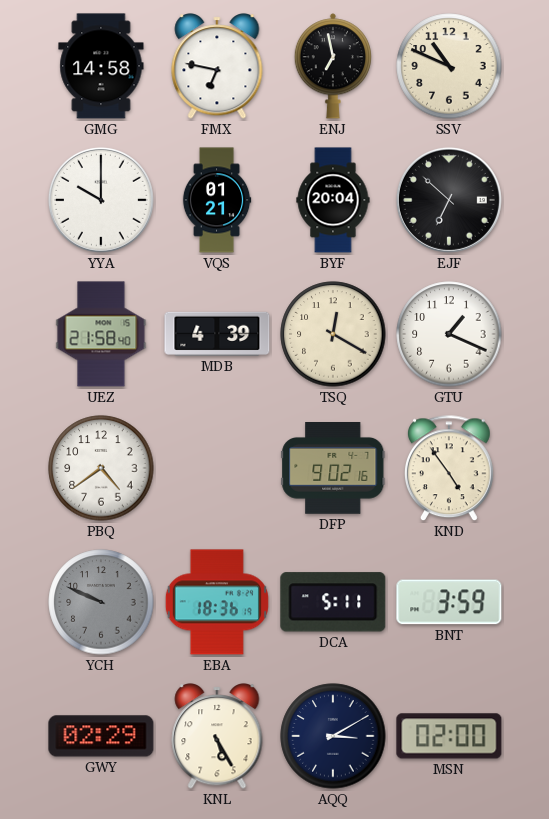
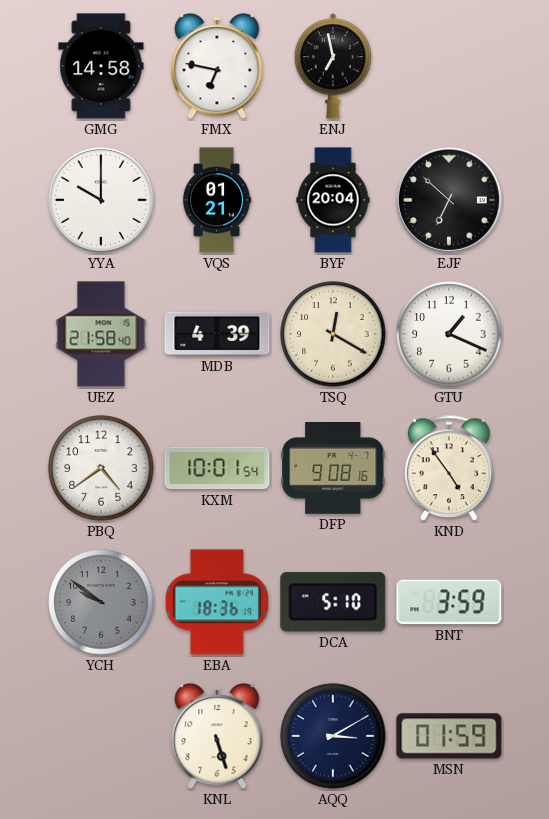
SSV: 10:49 -> none
KXM: none -> 10:01
DFP: 9:02 -> 9:08
YCH: 9:49 -> 9:51
DCA: 5:11 -> 5:10
GWY: 02:29 -> none
KNL: 5:25 -> 5:27
MSN: 02:00 -> 01:59
